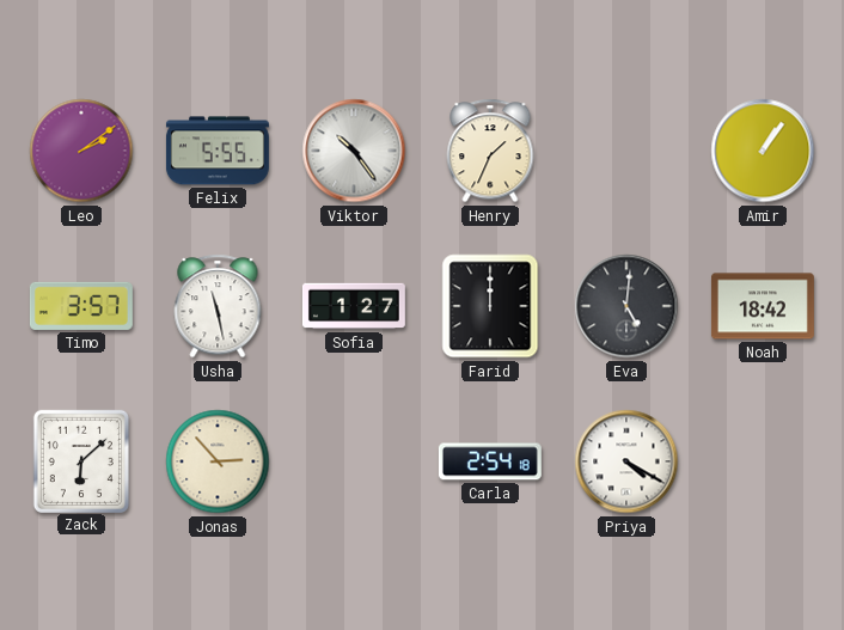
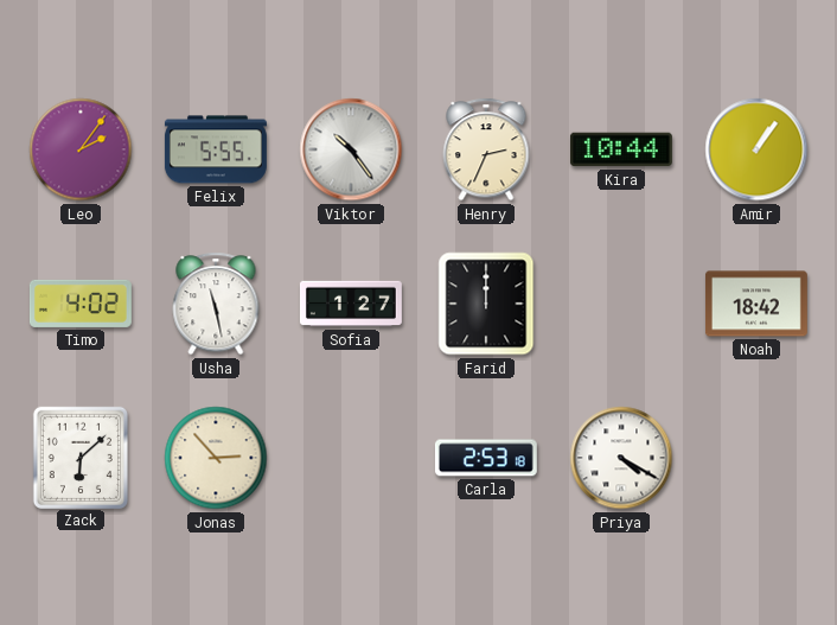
Leo: 2:09 -> 2:06
Henry: 1:34 -> 2:34
Kira: none -> 10:44
Timo: 3:57 -> 4:02
Eva: 5:01 -> none
Carla: 2:54 -> 2:53
